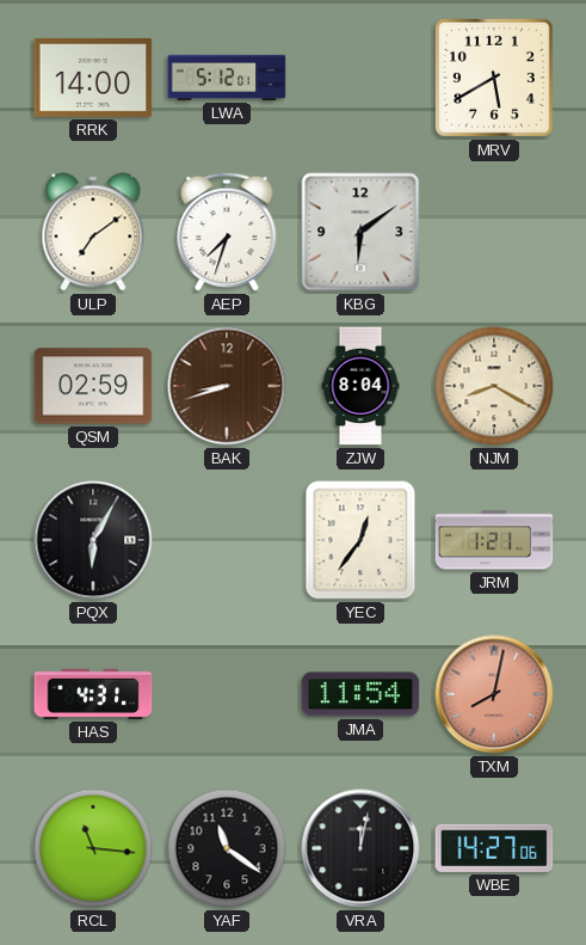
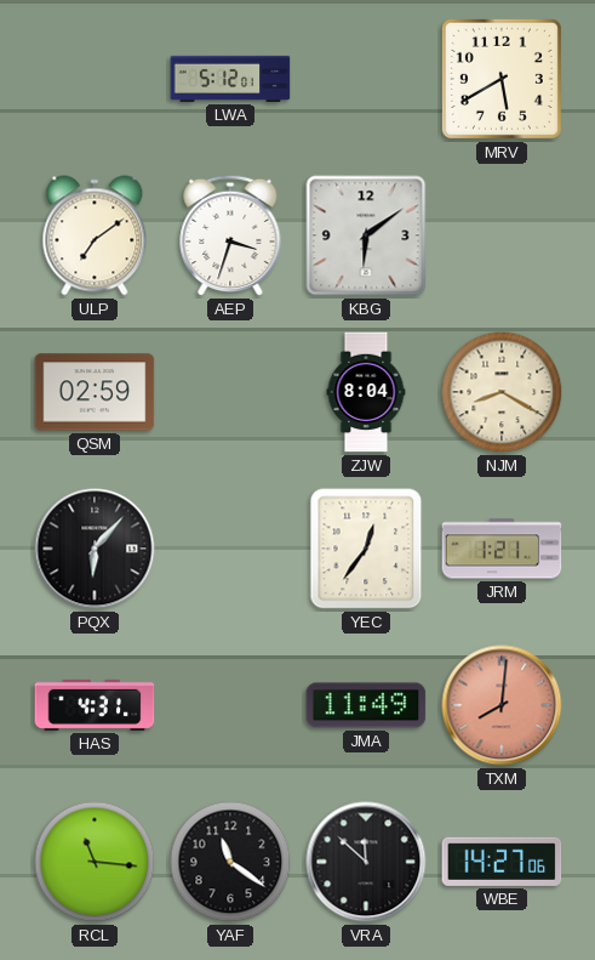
RRK: 14:00 -> none
AEP: 7:33 -> 3:33
BAK: 8:42 -> none
PQX: 6:05 -> 6:07
JMA: 11:54 -> 11:49
TXM: 8:02 -> 8:01
VRA: 12:02 -> 11:52
